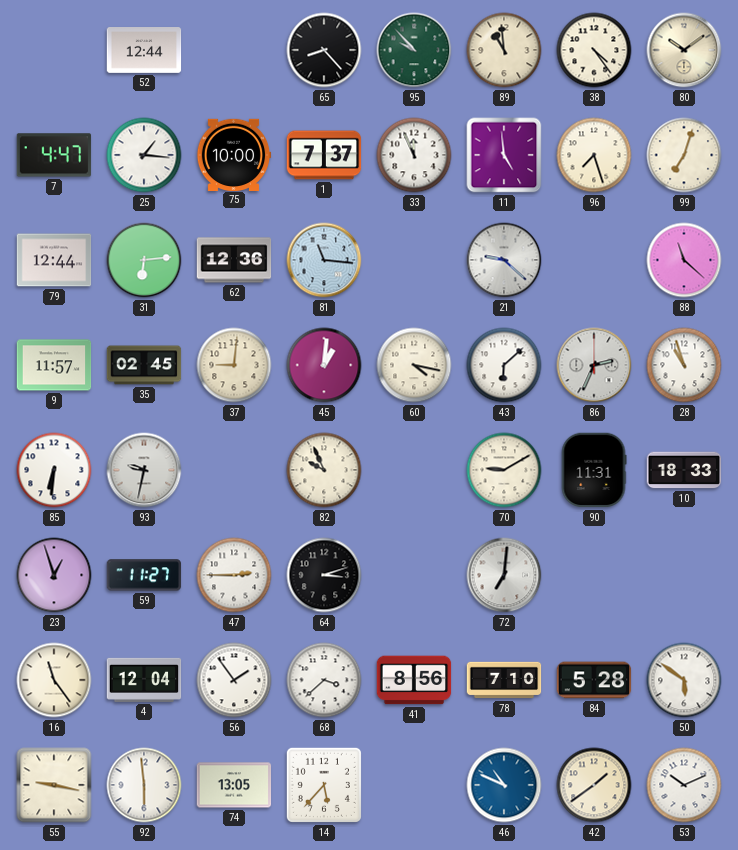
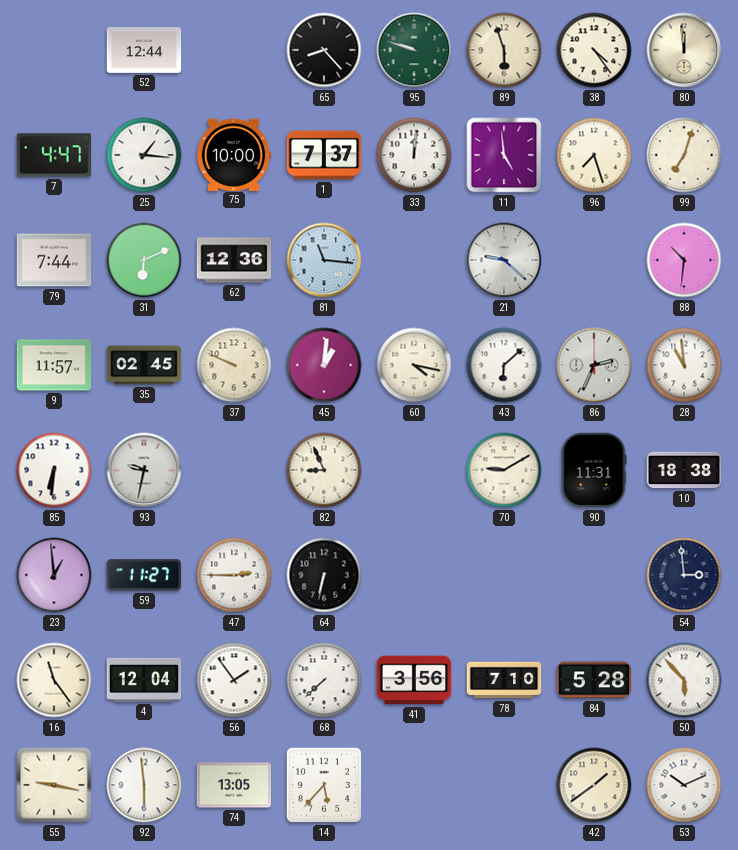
95: 9:53 -> 9:48
89: 10:59 -> 5:57
80: 10:09 -> 11:59
33: 11:56 -> 12:01
79: 12:44 -> 7:44
31: 6:14 -> 6:11
88: 11:22 -> 10:31
37: 9:01 -> 9:49
28: 10:57 -> 10:59
82: 9:56 -> 8:56
10: 18:33 -> 18:38
23: 12:57 -> 12:59
64: 3:12 -> 6:32
72: 7:01 -> none
54: none -> 2:59
68: 3:38 -> 7:38
41: 8:56 -> 3:56
50: 5:51 -> 5:53
46: 10:49 -> none
